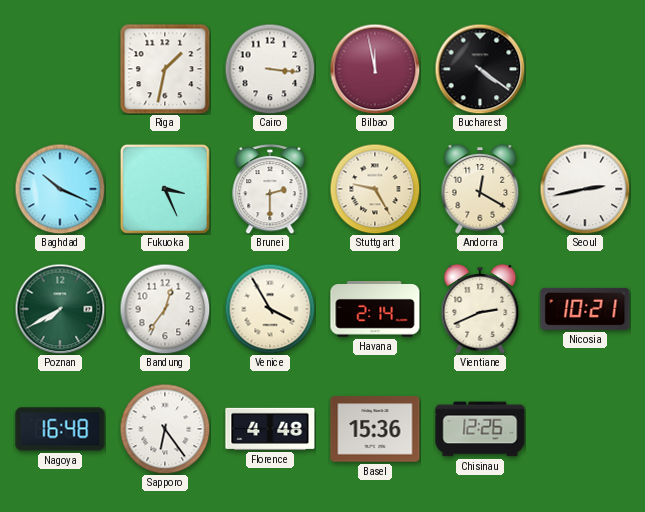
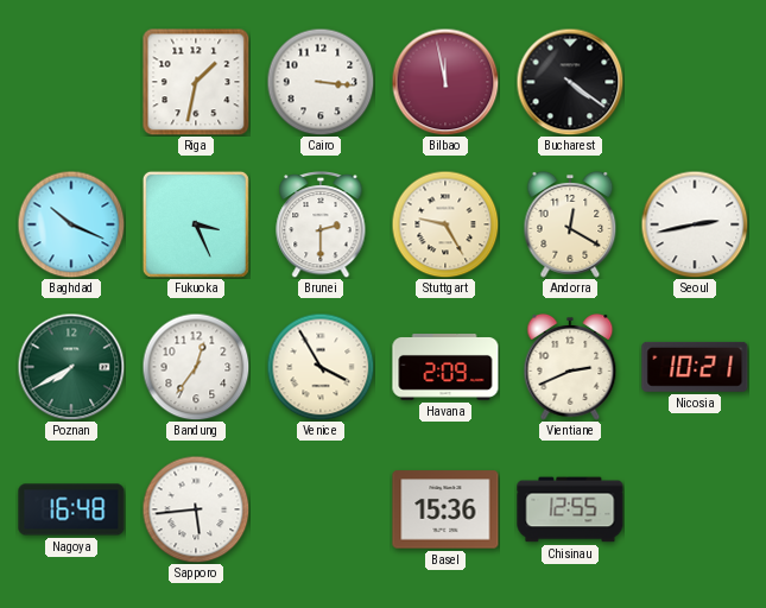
Havana: 2:14 -> 2:09
Sapporo: 6:24 -> 5:44
Florence: 4:48 -> none
Chisinau: 12:26 -> 12:55
